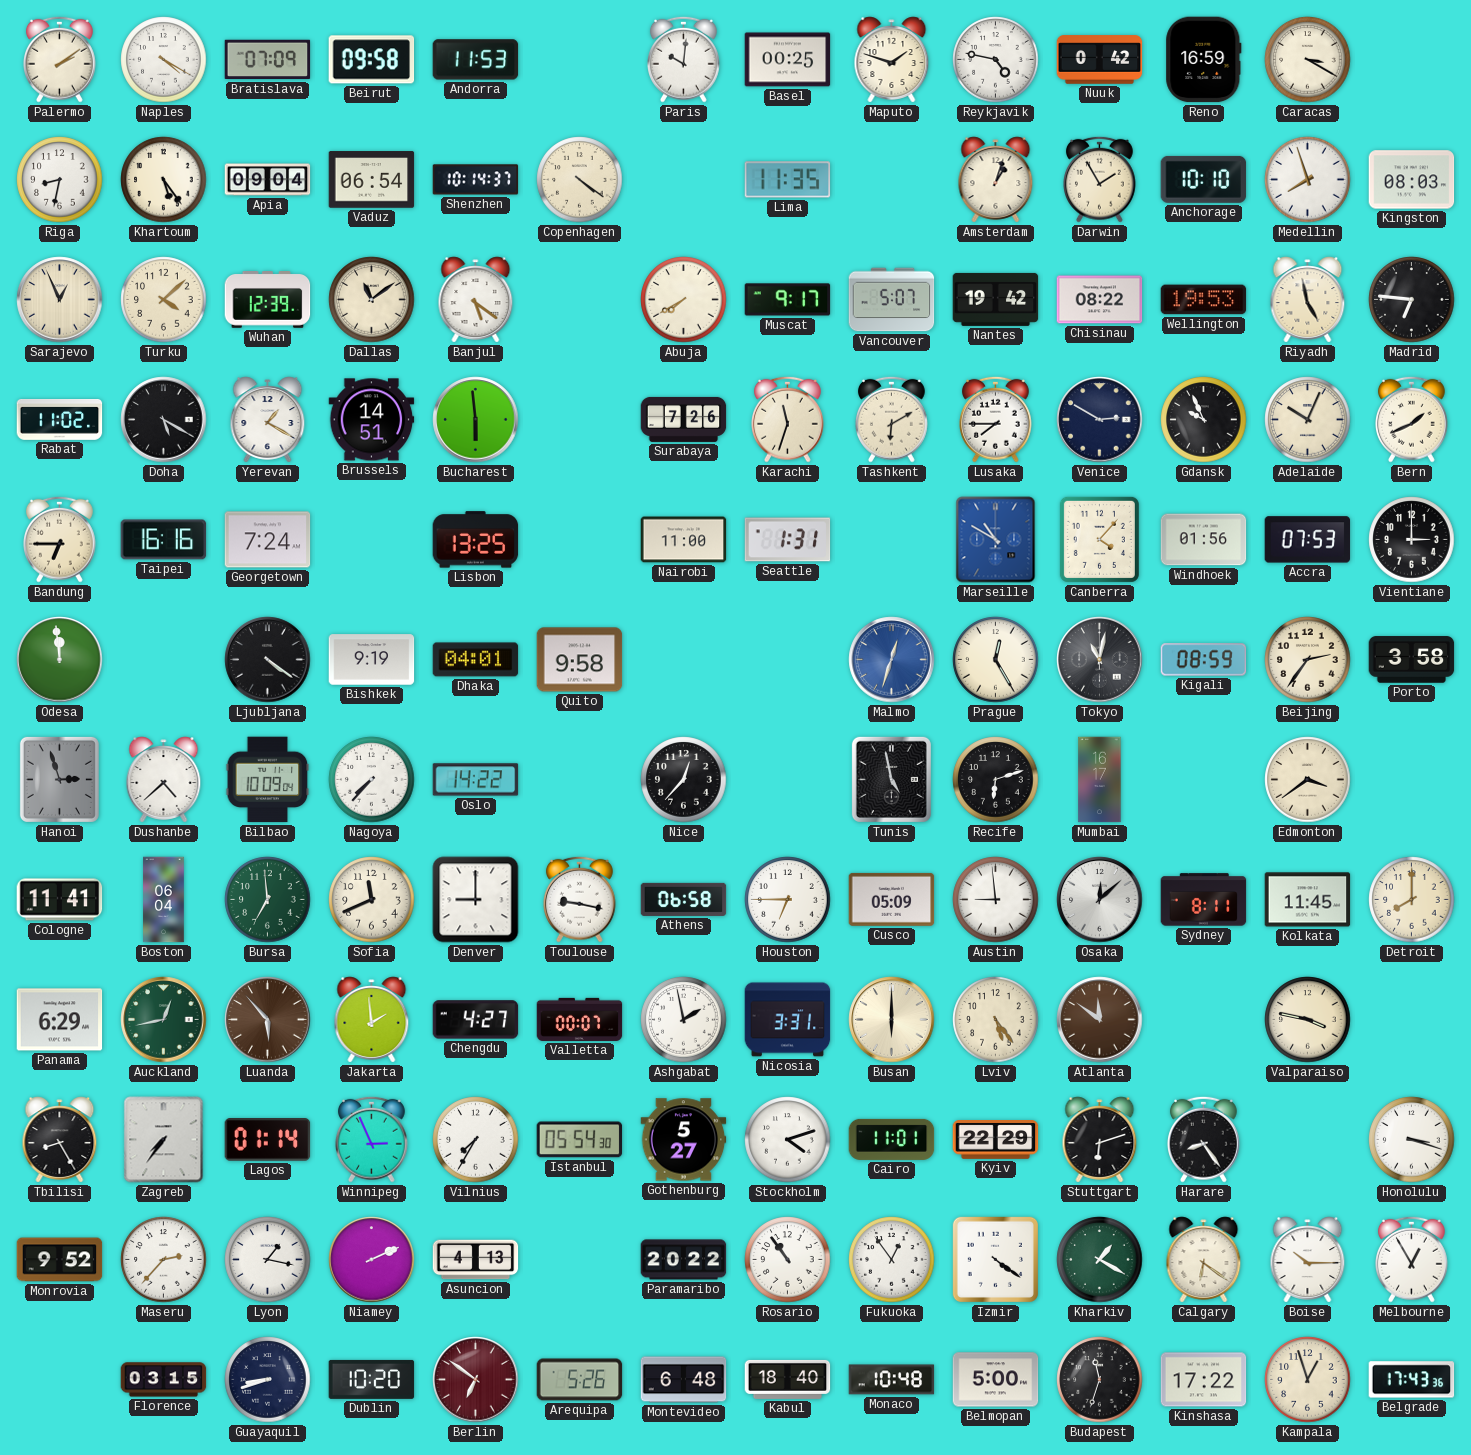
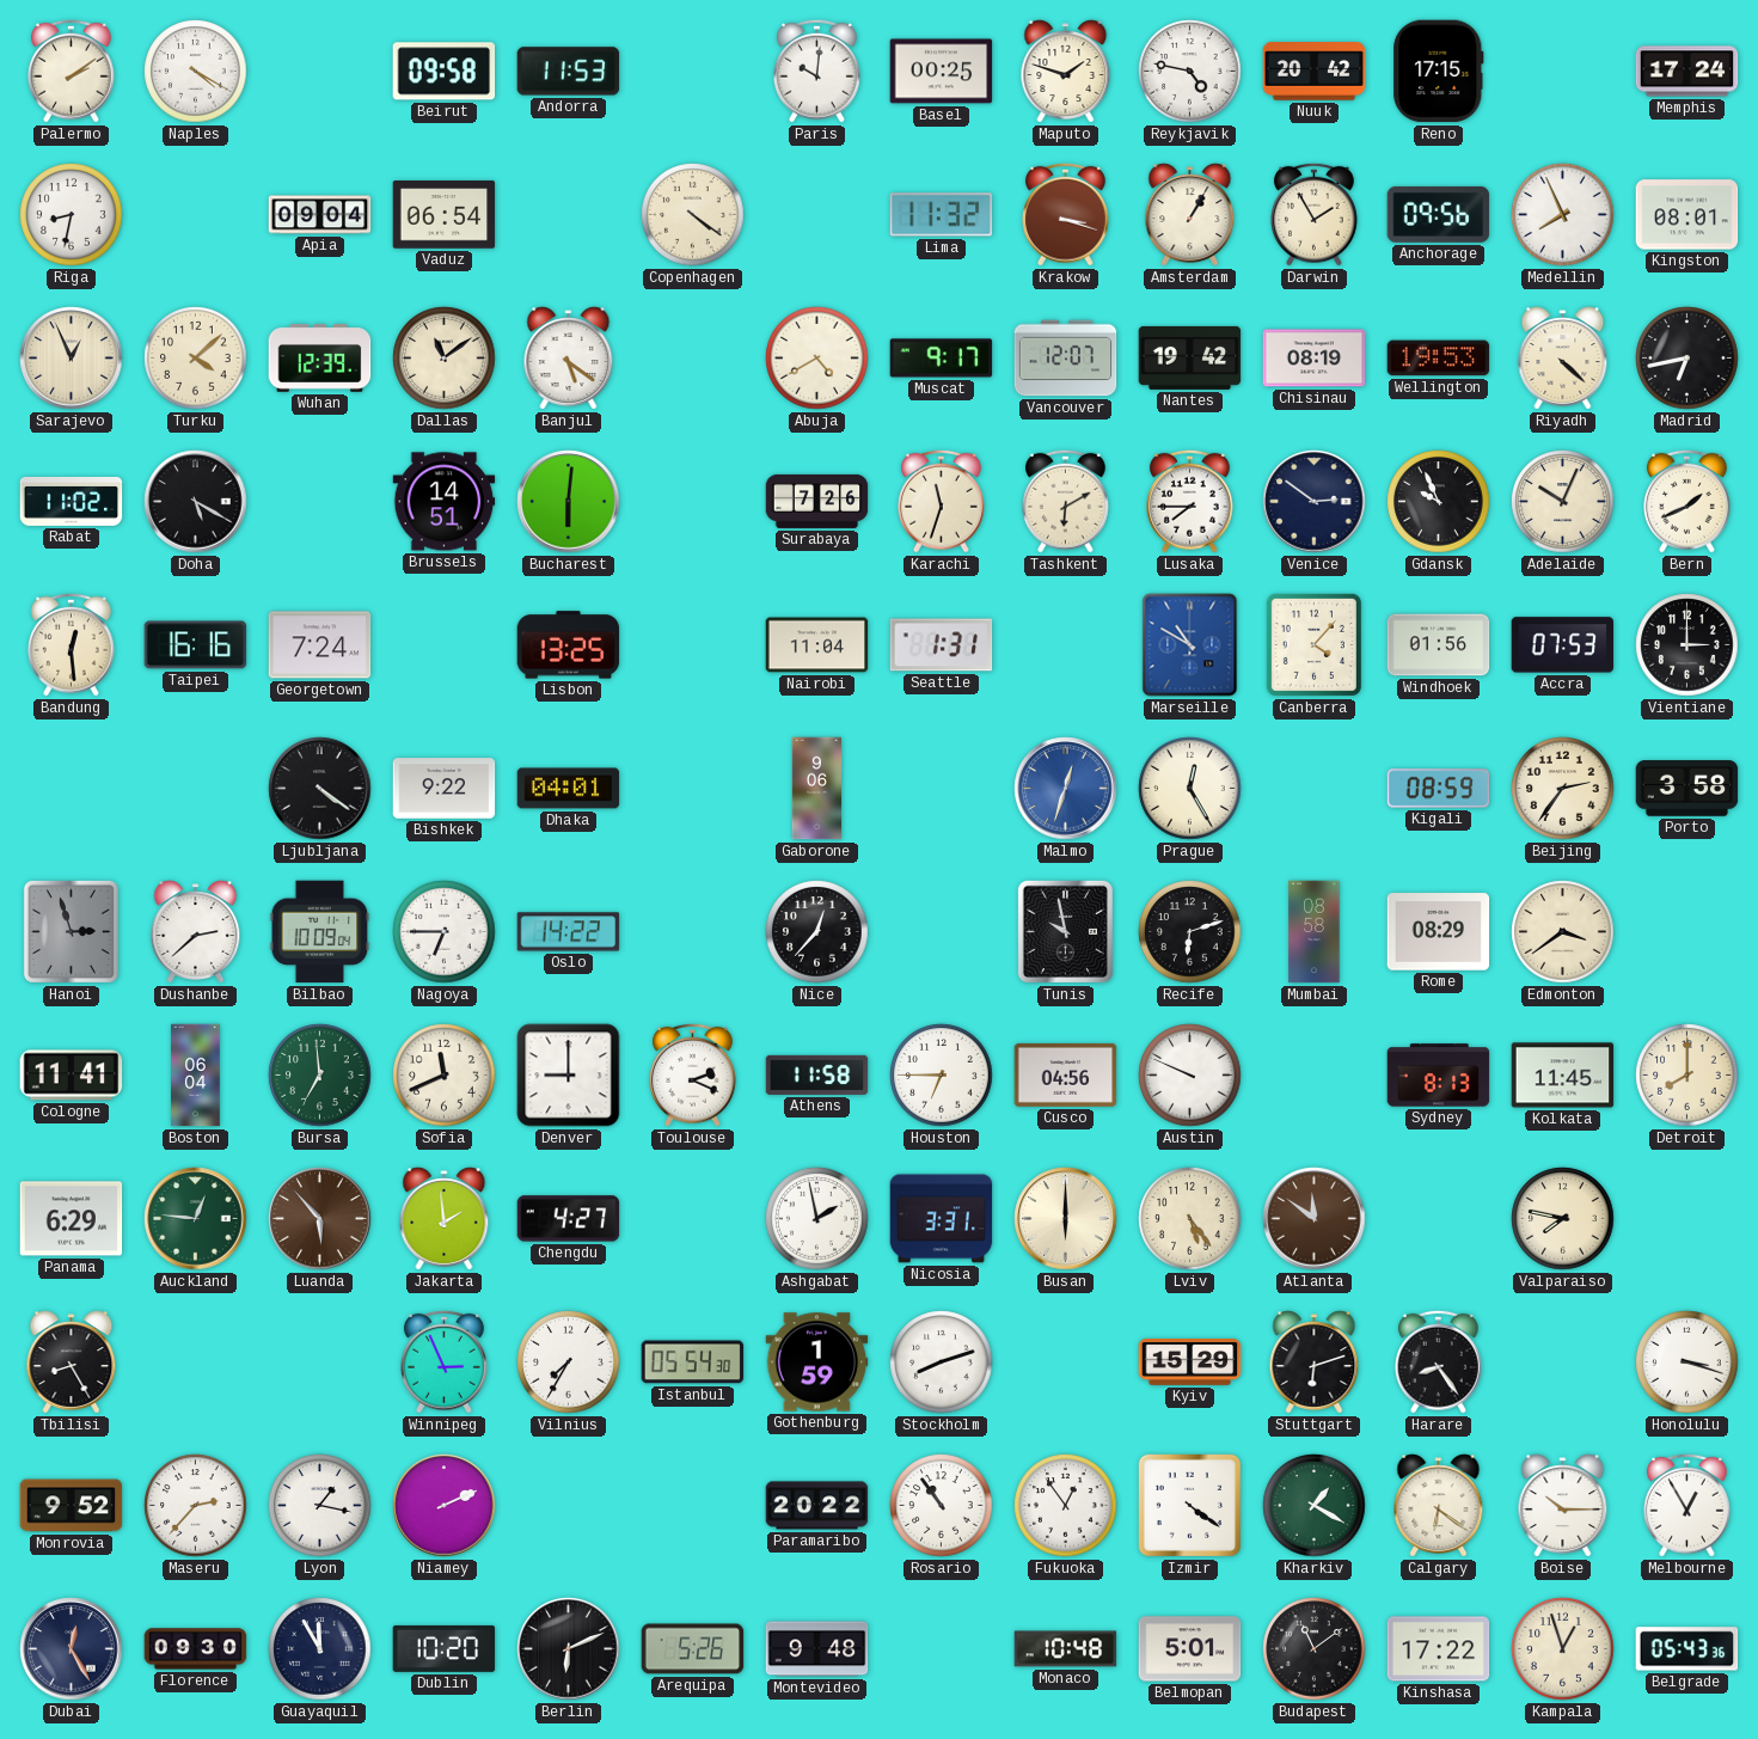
Bratislava: 07:09 -> none
Nuuk: 0:42 -> 20:42
Reno: 16:59 -> 17:15
Caracas: 3:20 -> none
Memphis: none -> 17:24
Khartoum: 5:24 -> none
Shenzhen: 10:14 -> none
Lima: 11:35 -> 11:32
Krakow: none -> 3:18
Amsterdam: 1:03 -> 1:05
Anchorage: 10:10 -> 09:56
Medellin: 7:57 -> 7:56
Kingston: 08:03 -> 08:01
Abuja: 7:40 -> 4:40
Vancouver: 5:07 -> 12:07
Chisinau: 08:22 -> 08:19
Riyadh: 4:58 -> 4:22
Madrid: 6:46 -> 6:43
Yerevan: 1:20 -> none
Bucharest: 5:59 -> 6:01
Venice: 2:50 -> 2:51
Bandung: 6:45 -> 12:29
Nairobi: 11:00 -> 11:04
Odesa: 11:59 -> none
Bishkek: 9:19 -> 9:22
Quito: 9:58 -> none
Gaborone: none -> 9:06
Tokyo: 11:02 -> none
Dushanbe: 4:38 -> 2:38
Nagoya: 7:37 -> 6:45
Tunis: 4:58 -> 9:58
Mumbai: 16:17 -> 08:58
Rome: none -> 08:29
Toulouse: 9:17 -> 2:19
Athens: 06:58 -> 11:58
Cusco: 05:09 -> 04:56
Austin: 8:59 -> 9:49
Osaka: 12:08 -> none
Sydney: 8:11 -> 8:13
Auckland: 12:43 -> 12:46
Valletta: 00:07 -> none
Valparaiso: 3:47 -> 7:47
Zagreb: 7:36 -> none
Lagos: 01:14 -> none
Gothenburg: 5:27 -> 1:59
Stockholm: 4:12 -> 8:12
Cairo: 11:01 -> none
Kyiv: 22:29 -> 15:29
Asuncion: 4:13 -> none
Dubai: none -> 12:25
Florence: 03:15 -> 09:30
Guayaquil: 8:42 -> 11:55
Berlin: 6:51 -> 6:11
Berlin dial: burgundy -> black
Montevideo: 6:48 -> 9:48
Kabul: 18:40 -> none
Belmopan: 5:00 -> 5:01
Budapest: 11:33 -> 11:09
Belgrade: 17:43 -> 05:43
